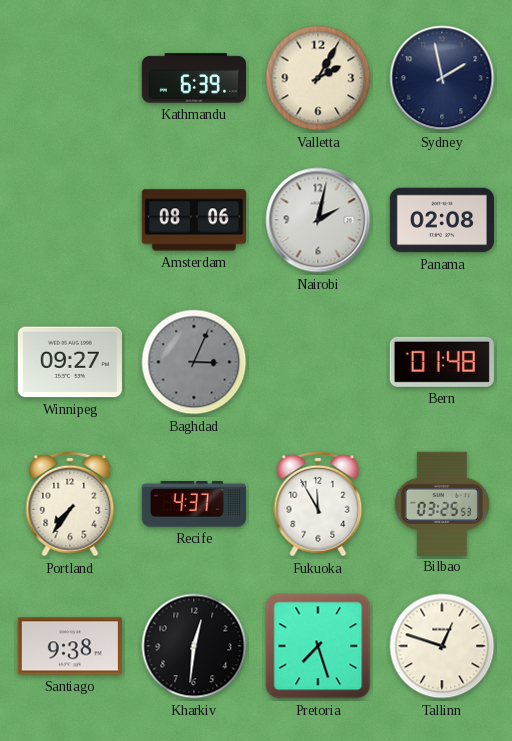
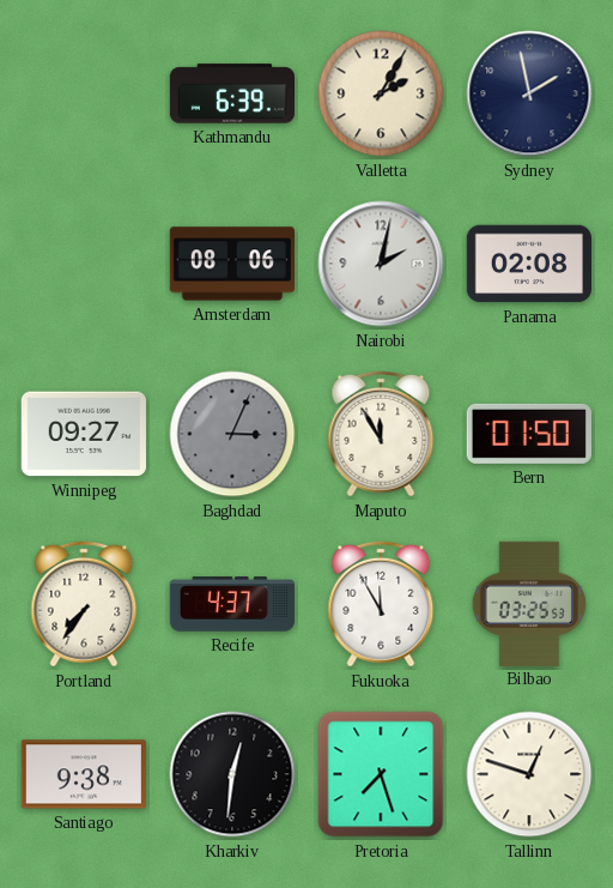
Maputo: none -> 11:55
Bern: 01:48 -> 01:50
